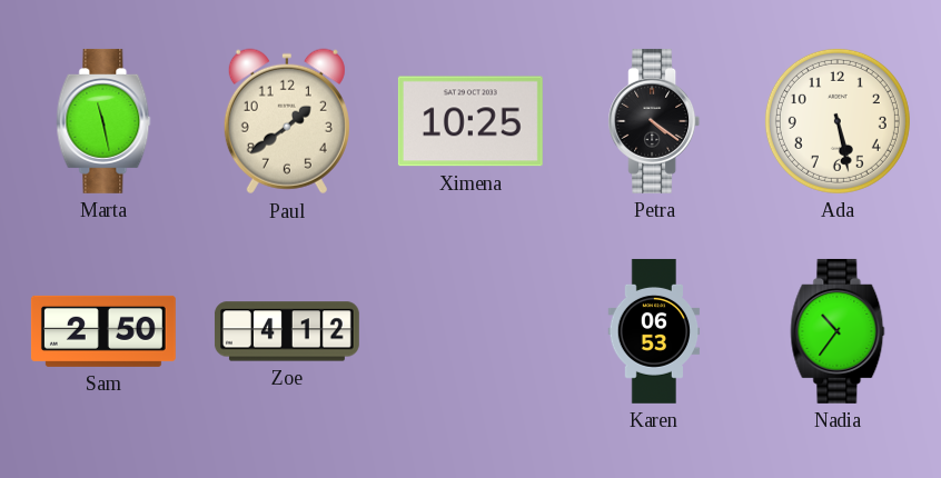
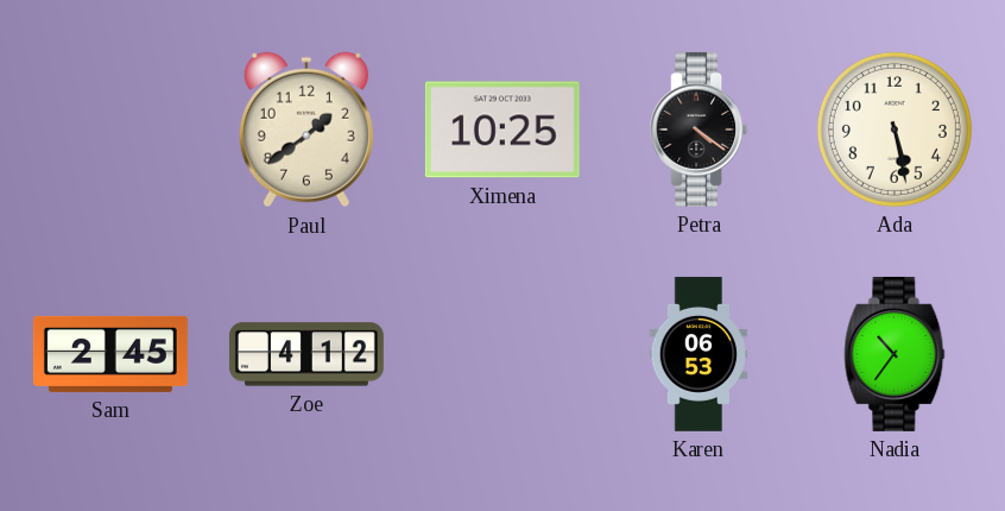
Marta: 11:28 -> none
Sam: 2:50 -> 2:45
